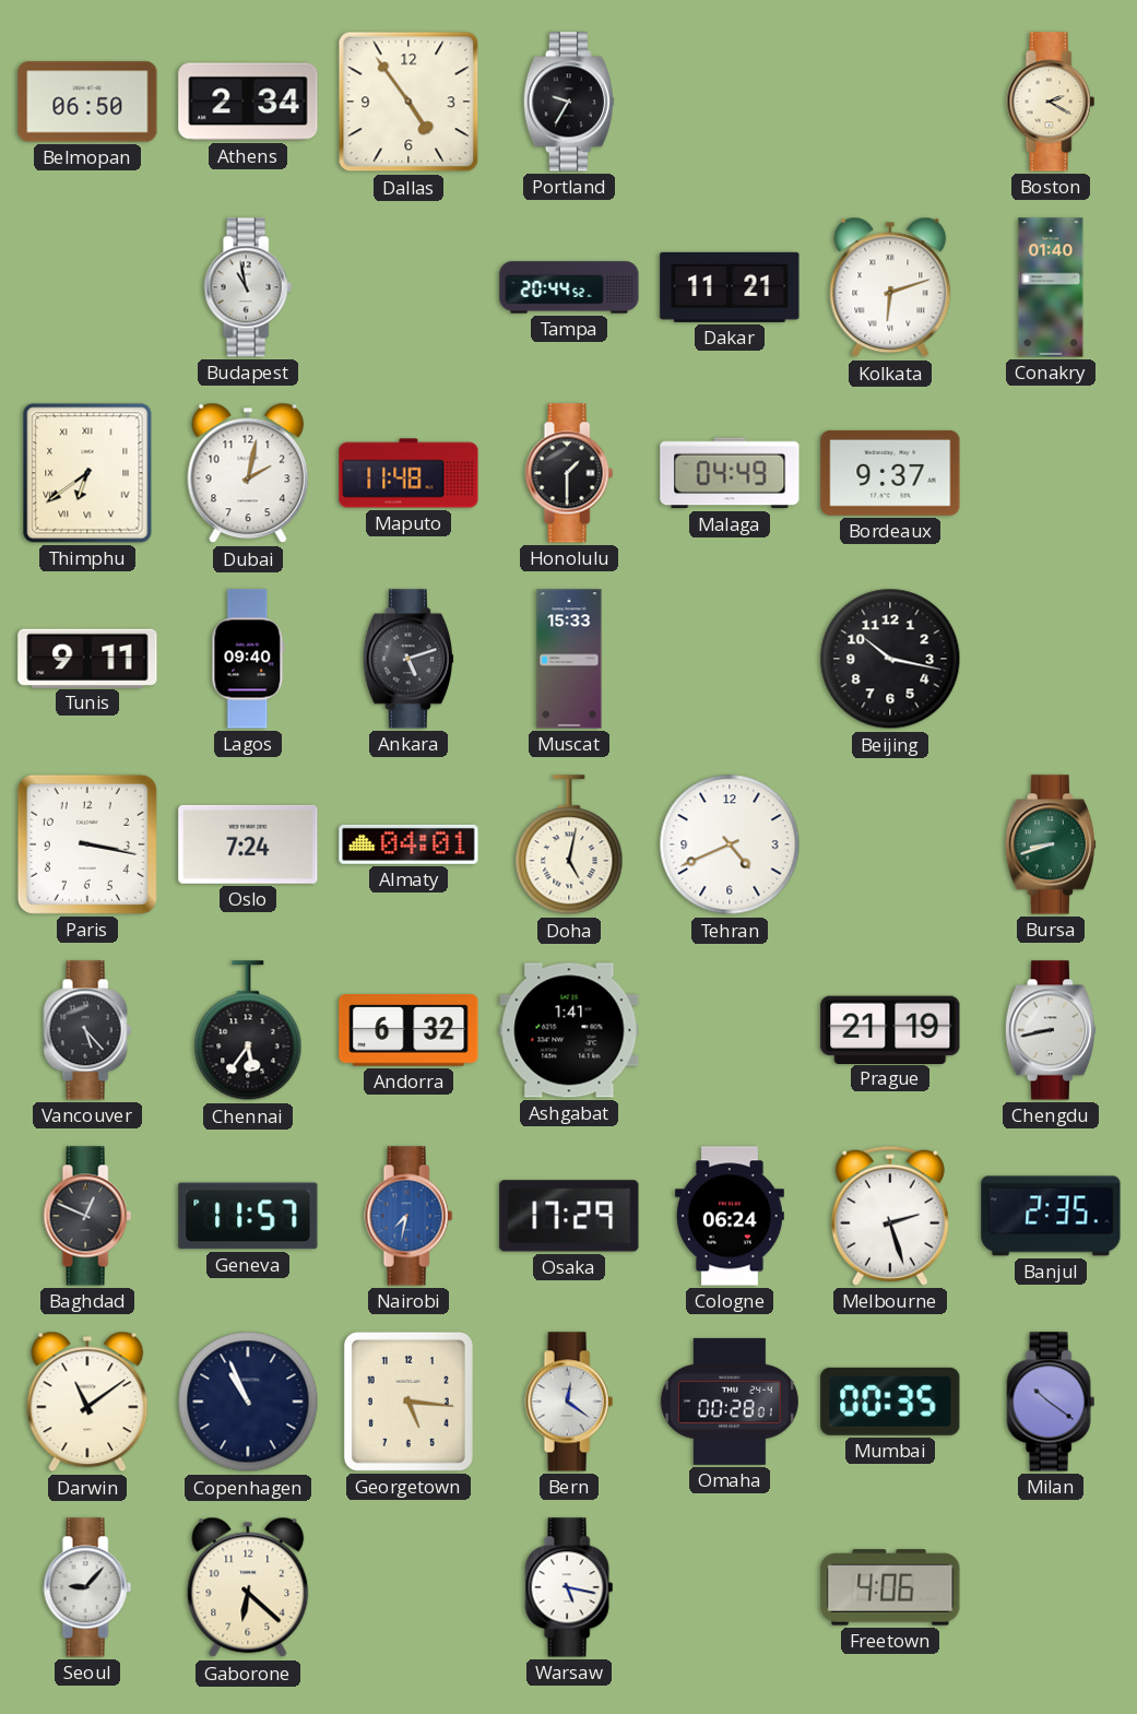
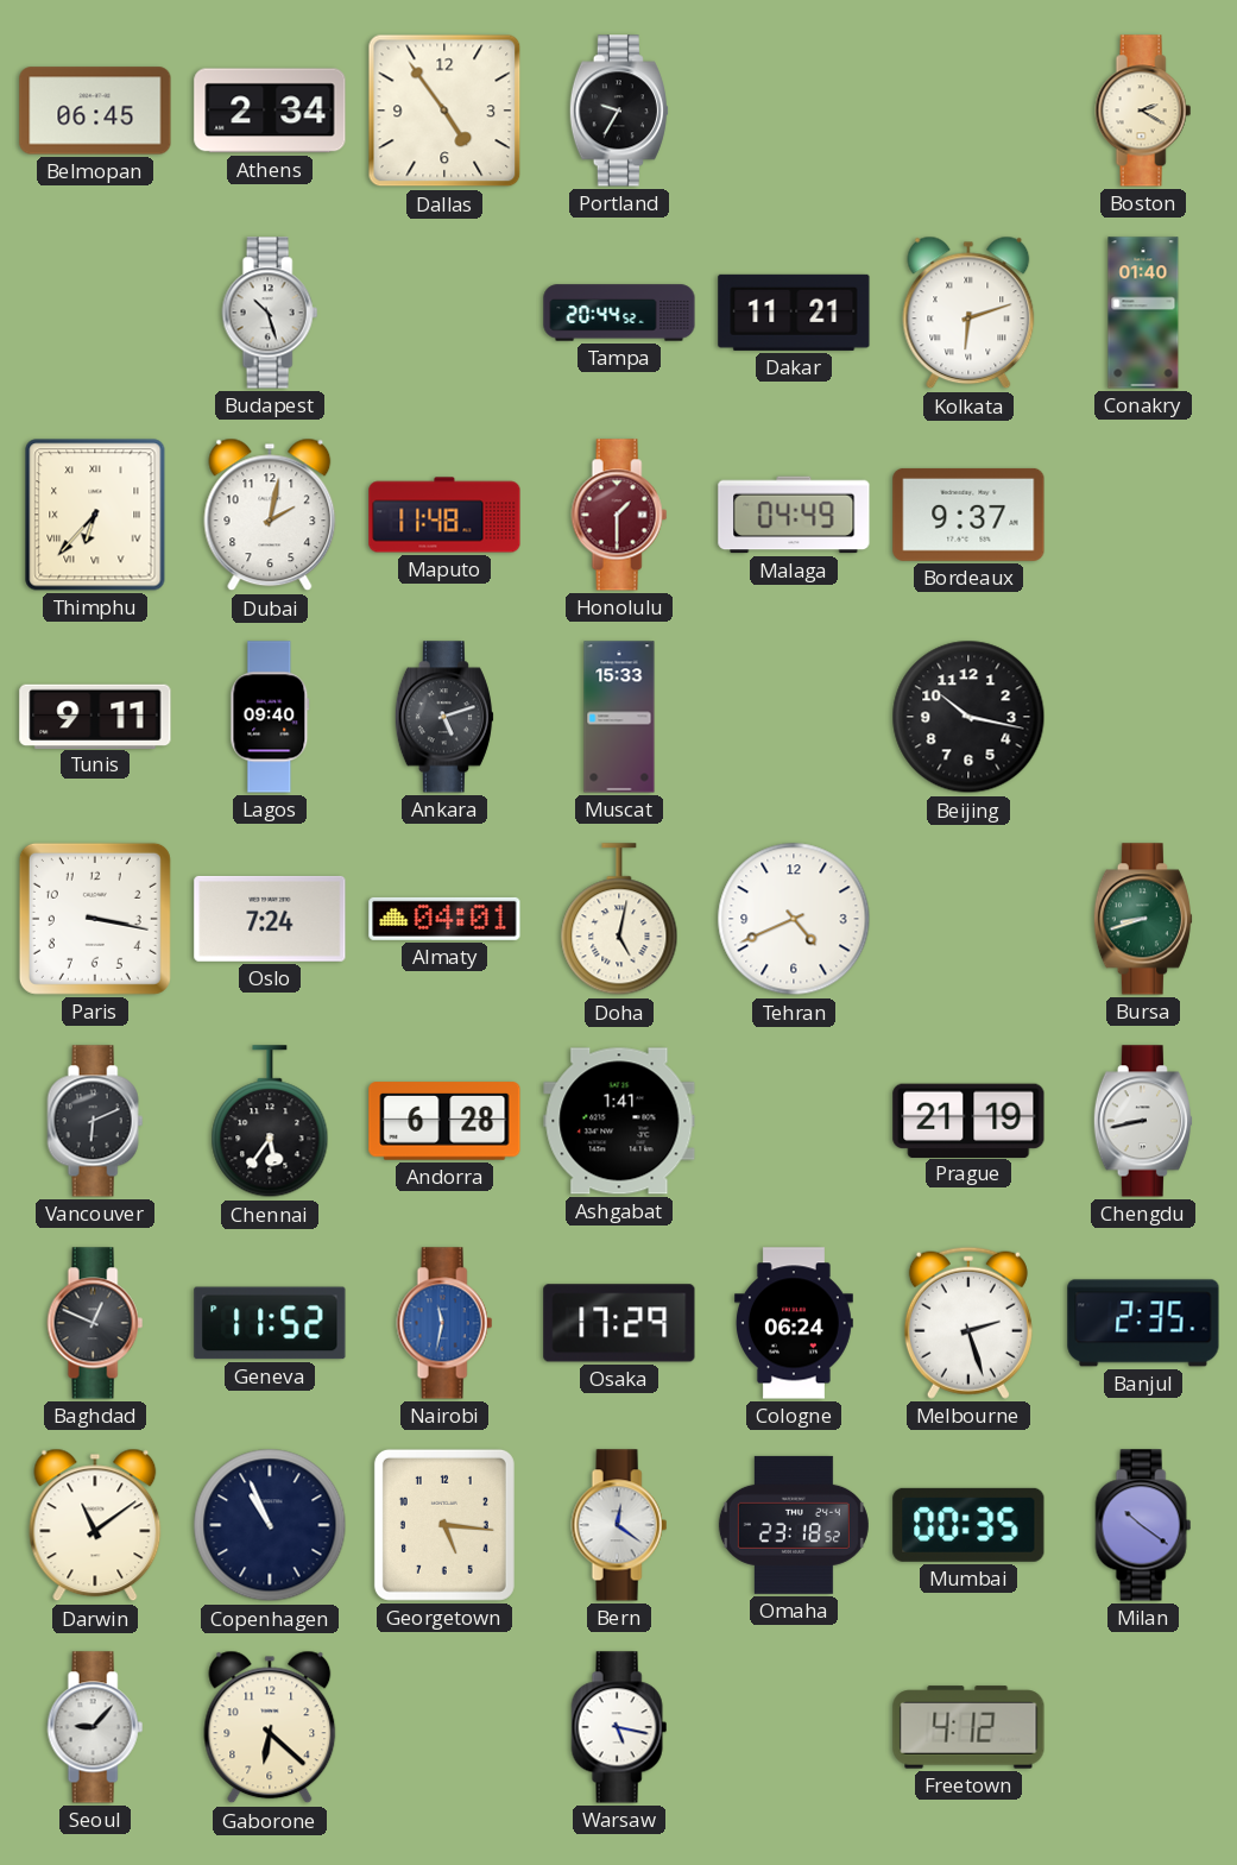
Belmopan: 06:50 -> 06:45
Budapest: 10:58 -> 10:27
Thimphu: 6:39 -> 6:37
Honolulu dial: black -> burgundy
Vancouver: 5:23 -> 6:11
Andorra: 6:32 -> 6:28
Geneva: 11:57 -> 11:52
Nairobi: 7:32 -> 11:32
Omaha: 00:28 -> 23:18
Freetown: 4:06 -> 4:12
